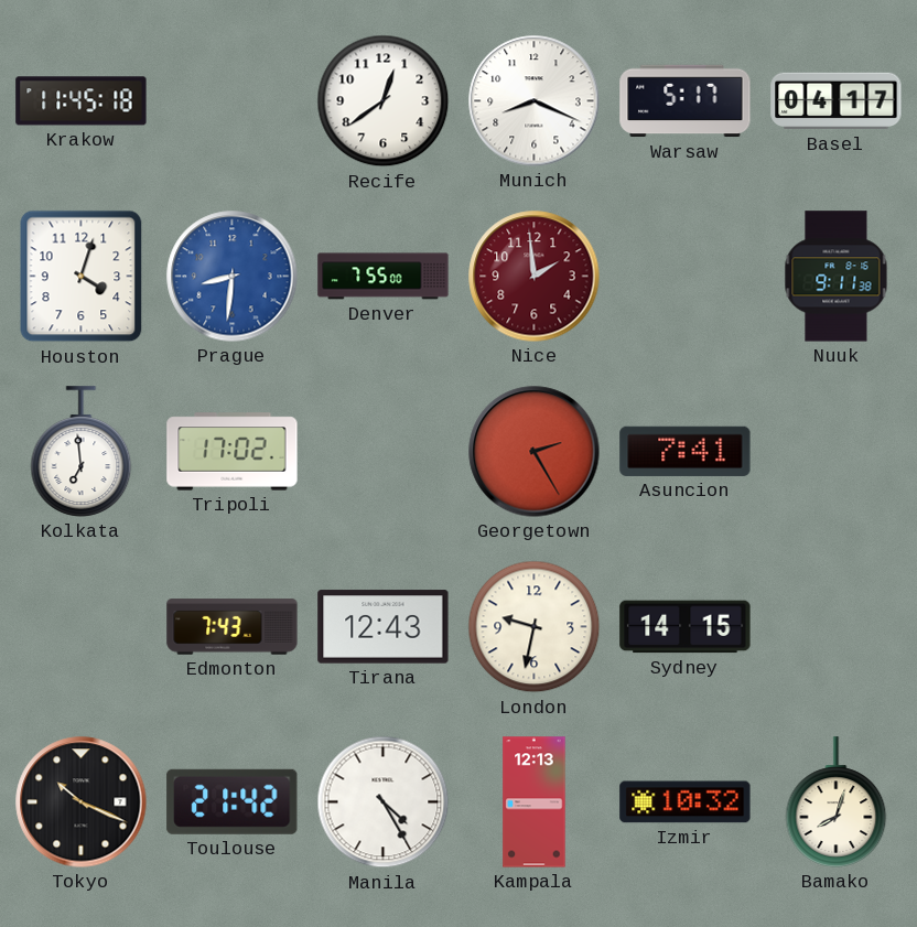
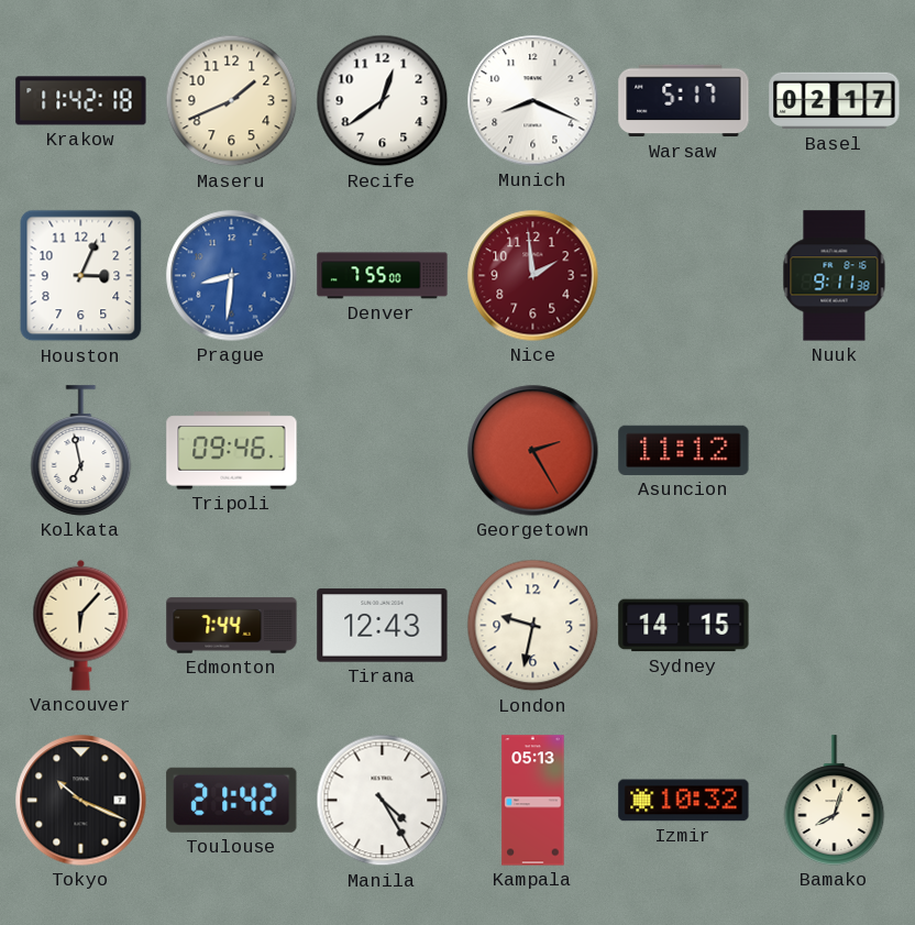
Krakow: 11:45 -> 11:42
Maseru: none -> 1:41
Basel: 04:17 -> 02:17
Houston: 4:03 -> 3:04
Kolkata: 6:59 -> 6:58
Tripoli: 17:02 -> 09:46
Asuncion: 7:41 -> 11:12
Vancouver: none -> 6:07
Edmonton: 7:43 -> 7:44
Kampala: 12:13 -> 05:13
